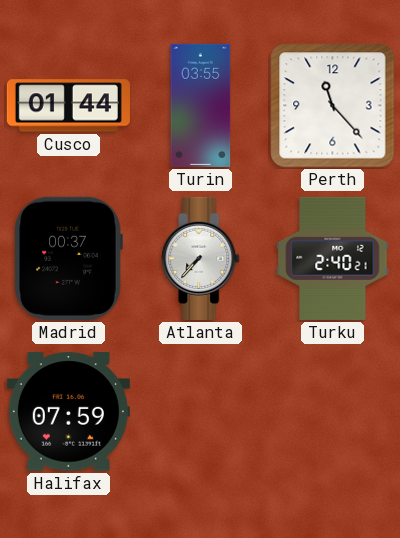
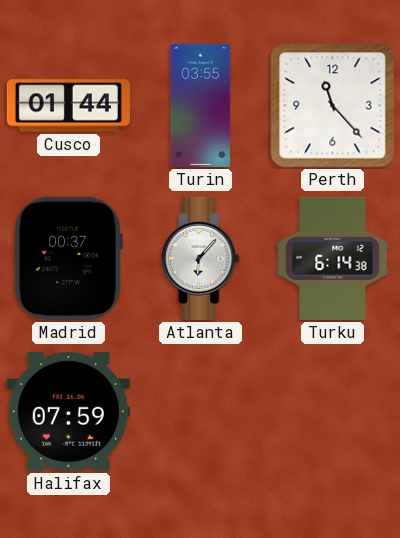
Atlanta: 7:37 -> 6:07
Turku: 2:40 -> 6:14
